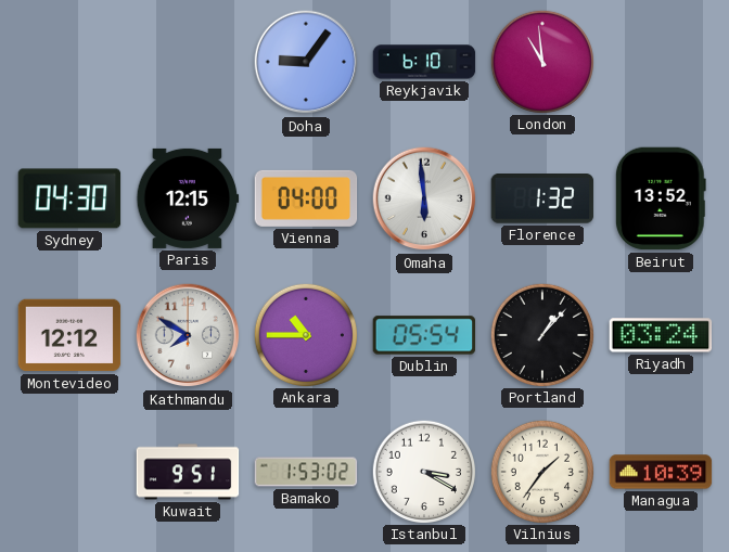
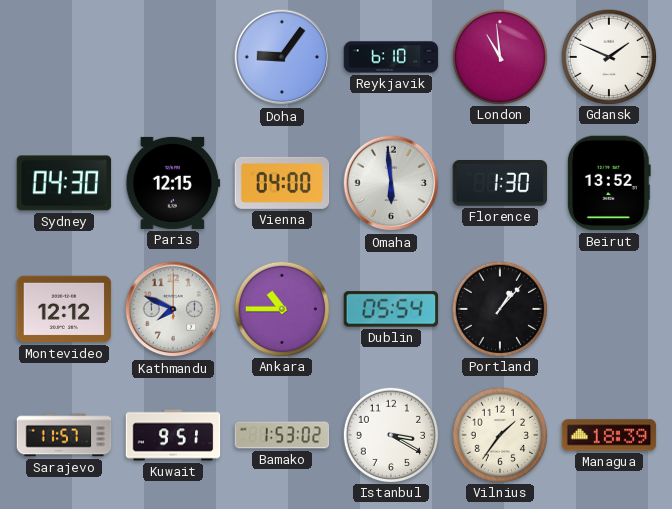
Gdansk: none -> 1:49
Florence: 1:32 -> 1:30
Kathmandu: 7:50 -> 7:49
Riyadh: 03:24 -> none
Sarajevo: none -> 11:57
Managua: 10:39 -> 18:39
